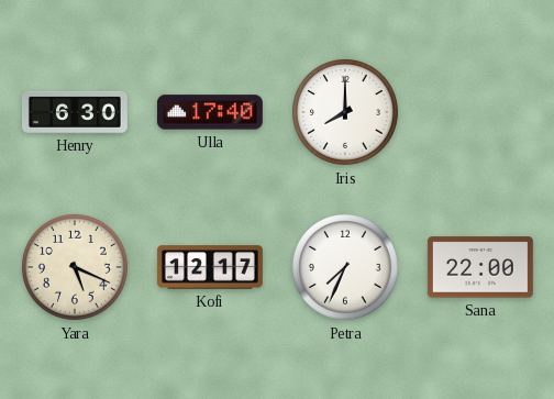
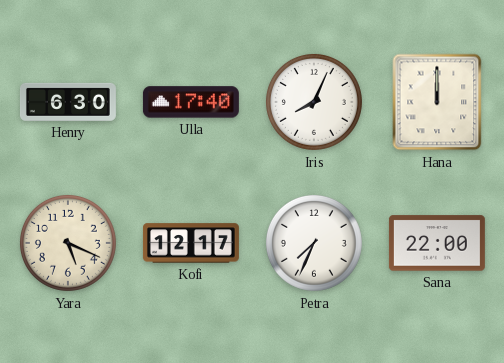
Iris: 8:00 -> 8:04
Hana: none -> 12:00
